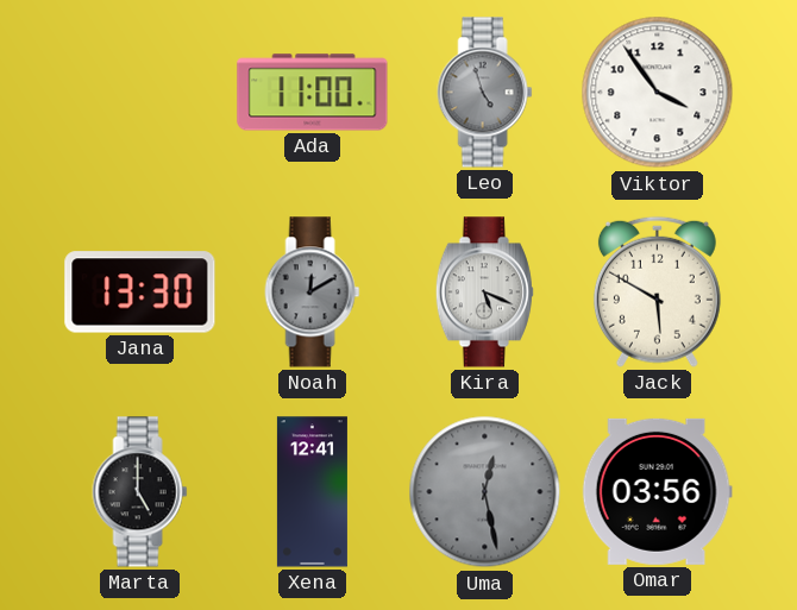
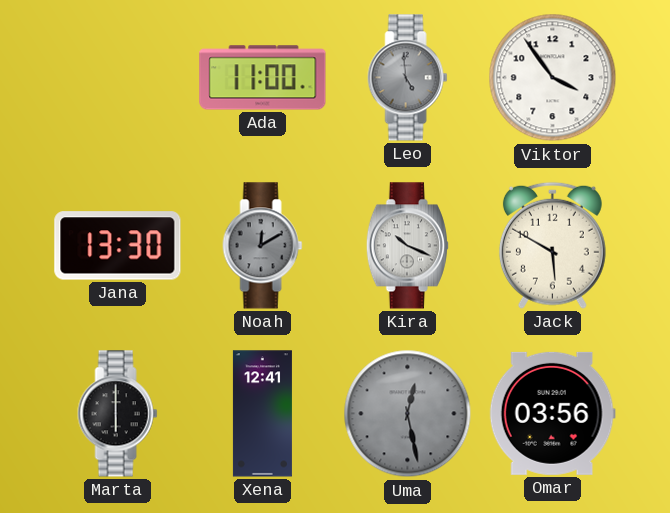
Leo: 4:57 -> 4:59
Kira: 5:19 -> 10:19
Marta: 5:00 -> 6:00
